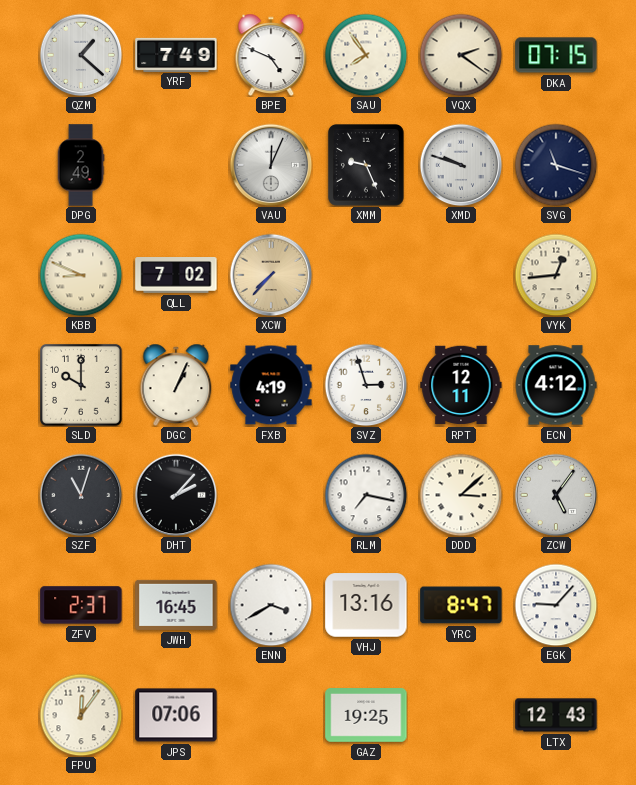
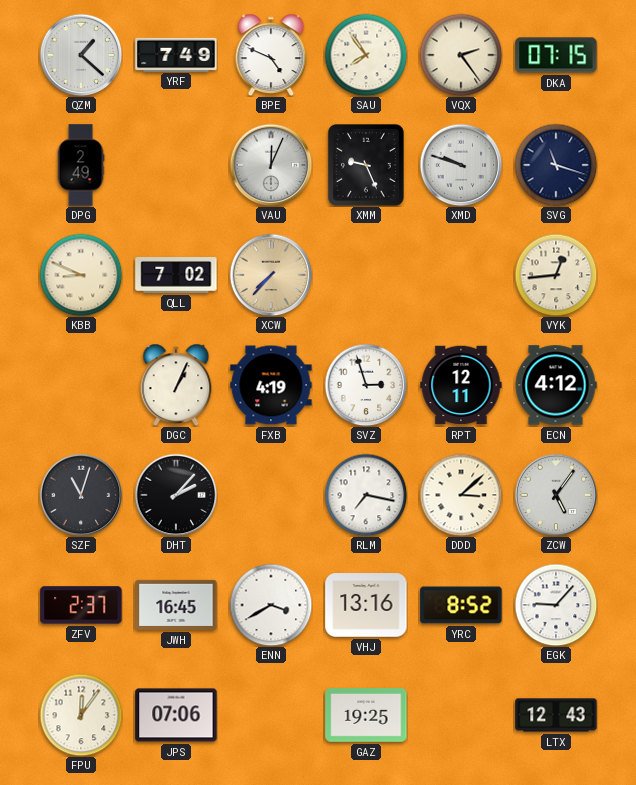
VQX: 2:21 -> 2:24
SLD: 10:00 -> none
YRC: 8:47 -> 8:52
